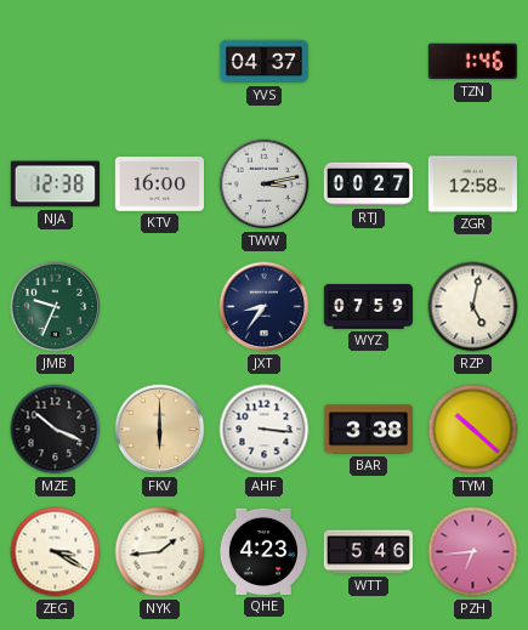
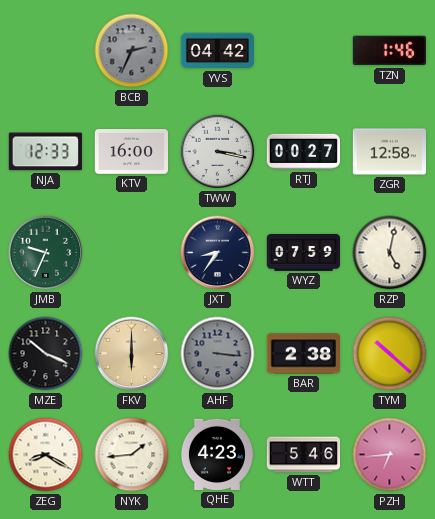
BCB: none -> 2:34
YVS: 04:37 -> 04:42
NJA: 12:38 -> 12:33
TWW: 3:13 -> 3:17
AHF dial: white -> grey
BAR: 3:38 -> 2:38
ZEG: 3:20 -> 8:20
